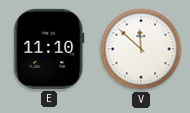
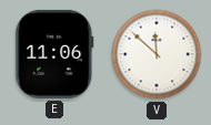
E: 11:10 -> 11:06
